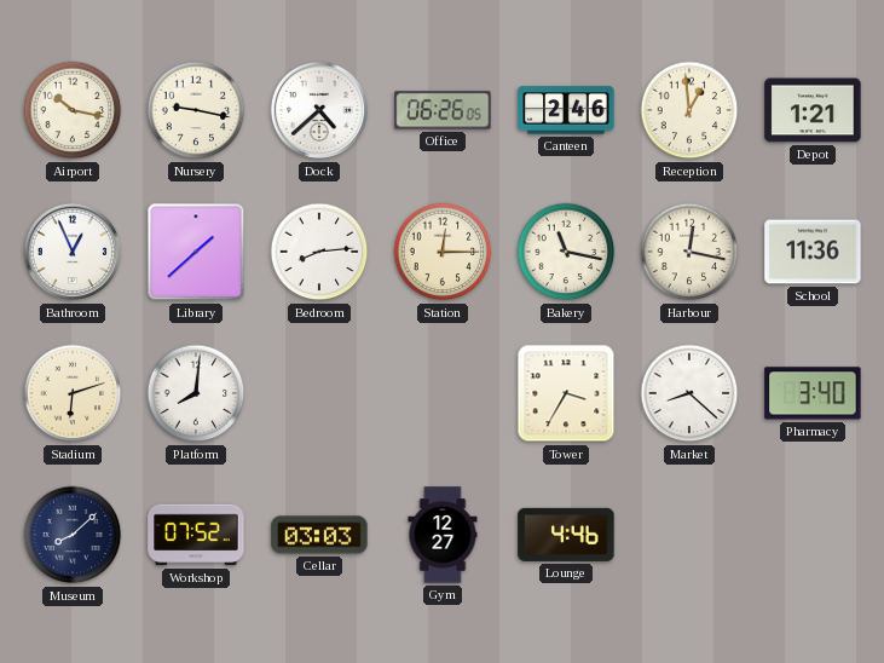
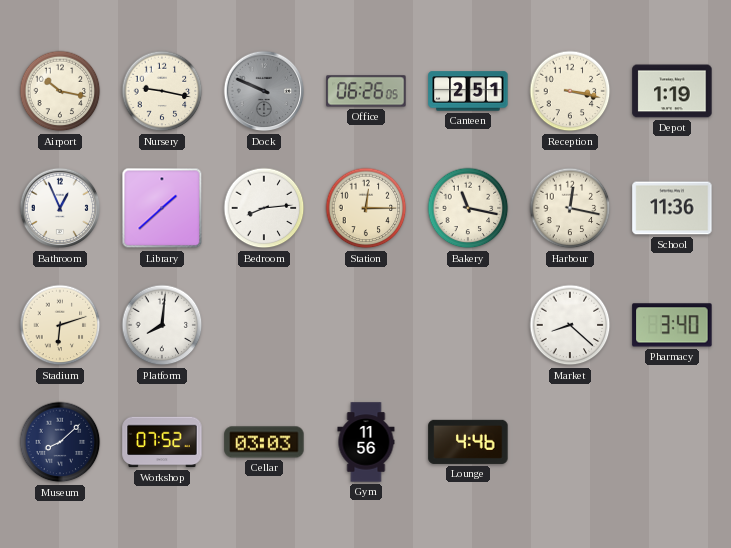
Dock: 4:38 -> 9:49
Dock dial: white -> grey
Canteen: 2:46 -> 2:51
Reception: 12:59 -> 3:17
Depot: 1:21 -> 1:19
Tower: 3:35 -> none
Gym: 12:27 -> 11:56
